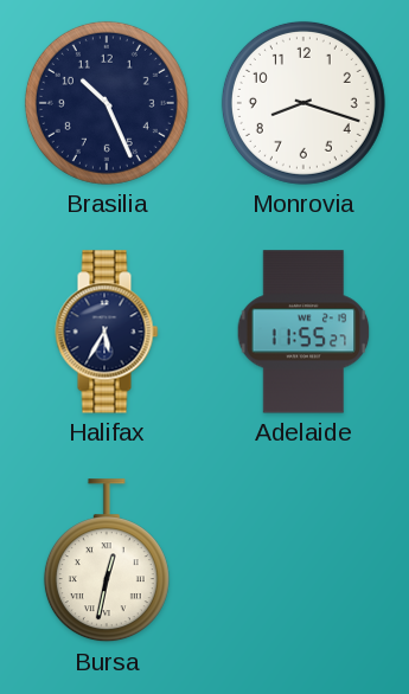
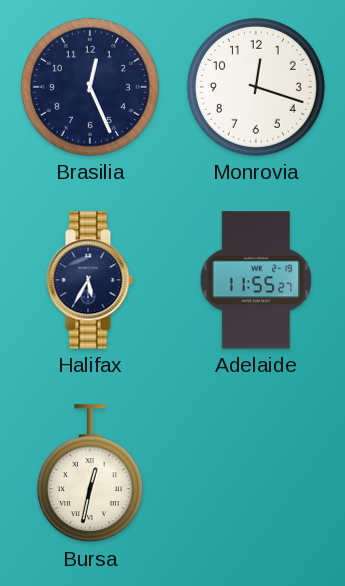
Brasilia: 10:26 -> 12:26
Monrovia: 8:18 -> 12:18
